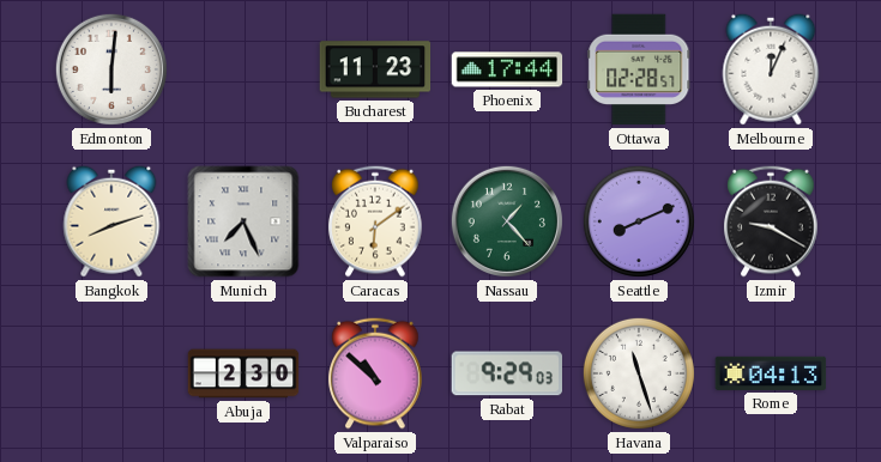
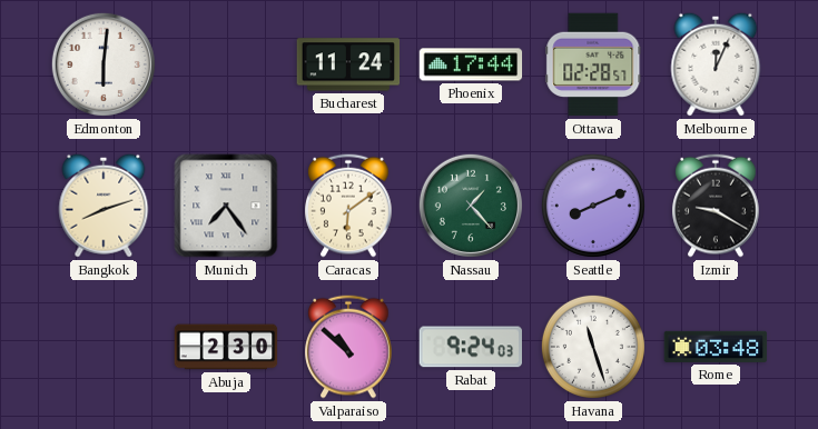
Bucharest: 11:23 -> 11:24
Munich: 7:26 -> 7:24
Rabat: 9:29 -> 9:24
Rome: 04:13 -> 03:48
